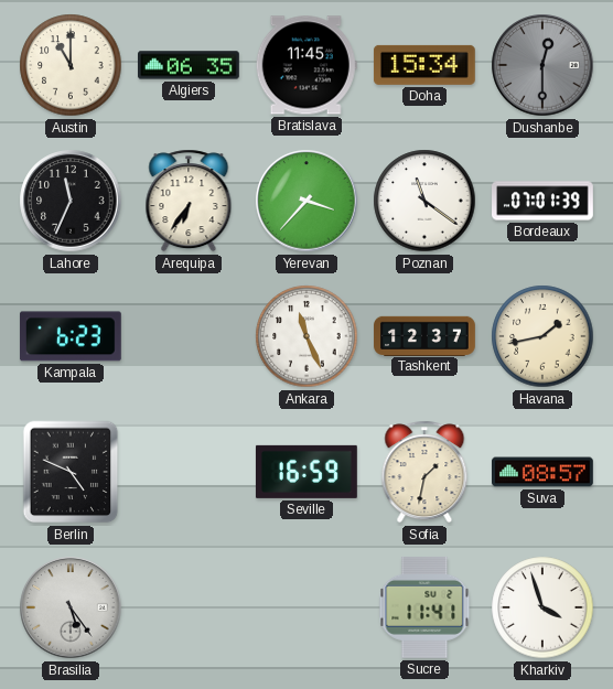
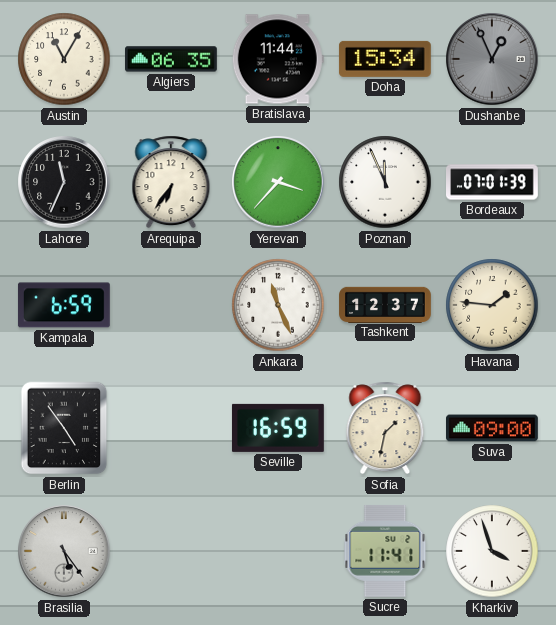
Austin: 11:00 -> 11:05
Bratislava: 11:45 -> 11:44
Dushanbe: 12:30 -> 12:56
Poznan: 11:21 -> 11:56
Kampala: 6:23 -> 6:59
Havana: 1:43 -> 1:46
Berlin: 4:49 -> 4:54
Suva: 08:57 -> 09:00
